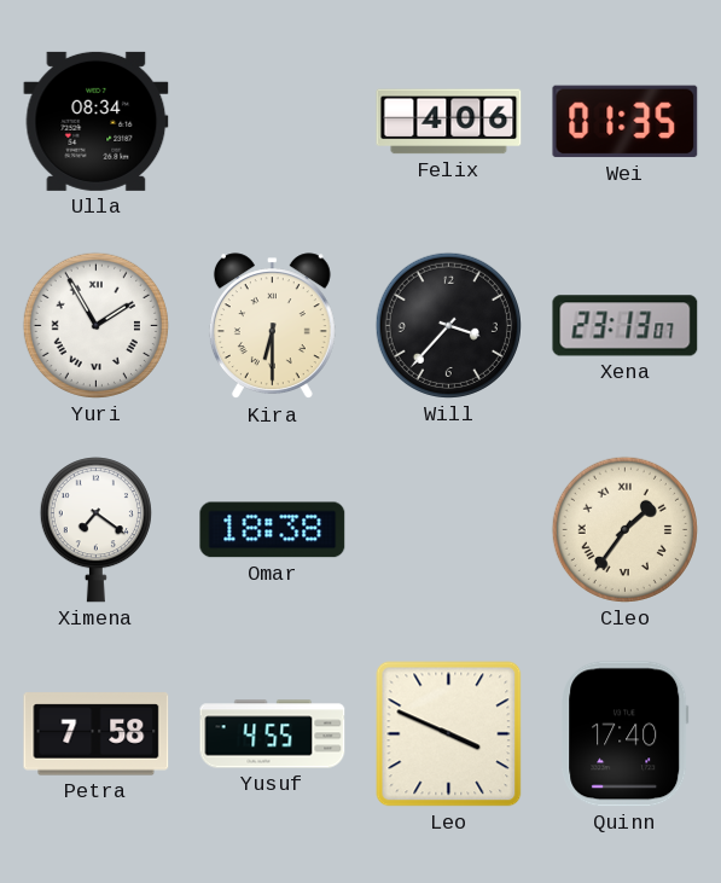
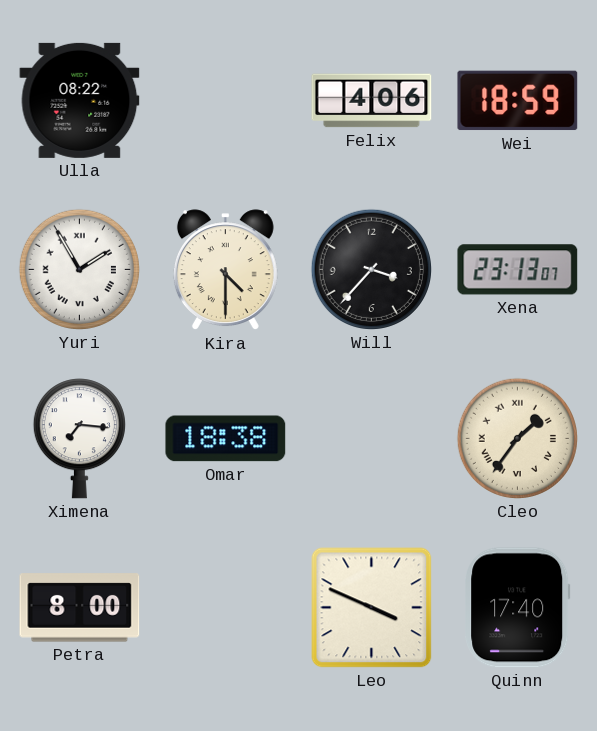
Ulla: 08:34 -> 08:22
Wei: 01:35 -> 18:59
Kira: 6:30 -> 4:30
Ximena: 7:21 -> 7:16
Petra: 7:58 -> 8:00
Yusuf: 4:55 -> none
